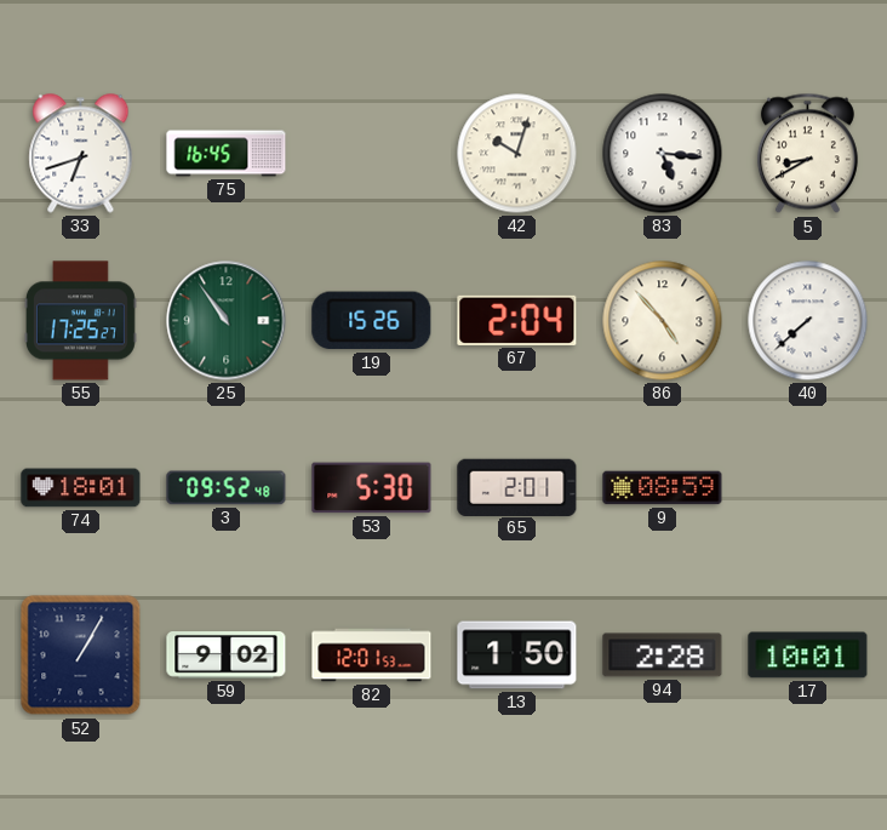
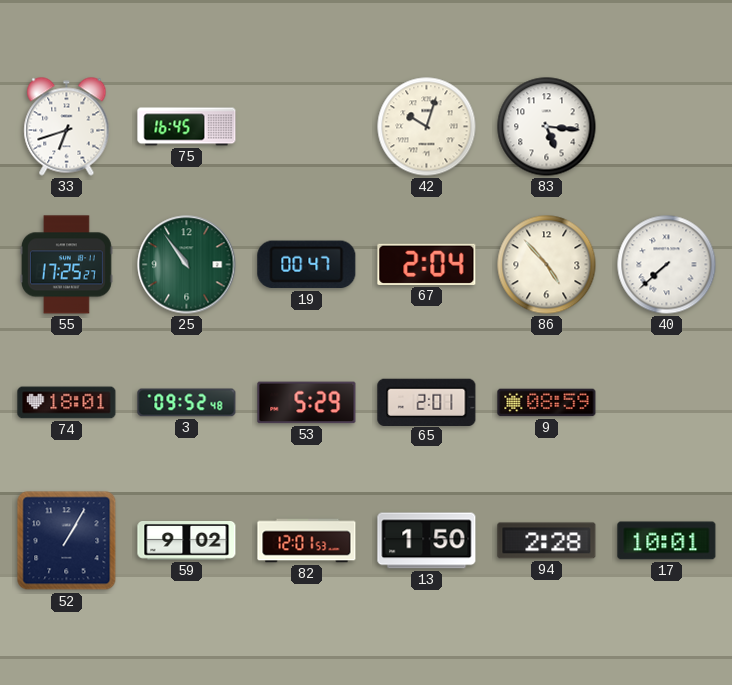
5: 8:40 -> none
19: 15:26 -> 00:47
53: 5:30 -> 5:29
